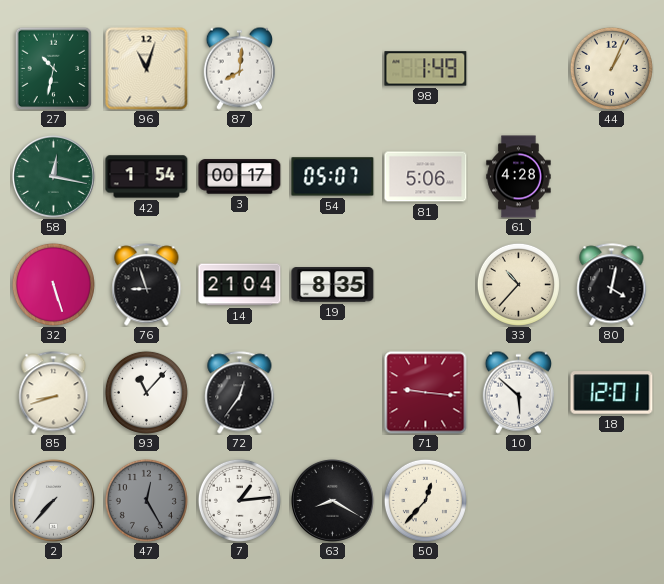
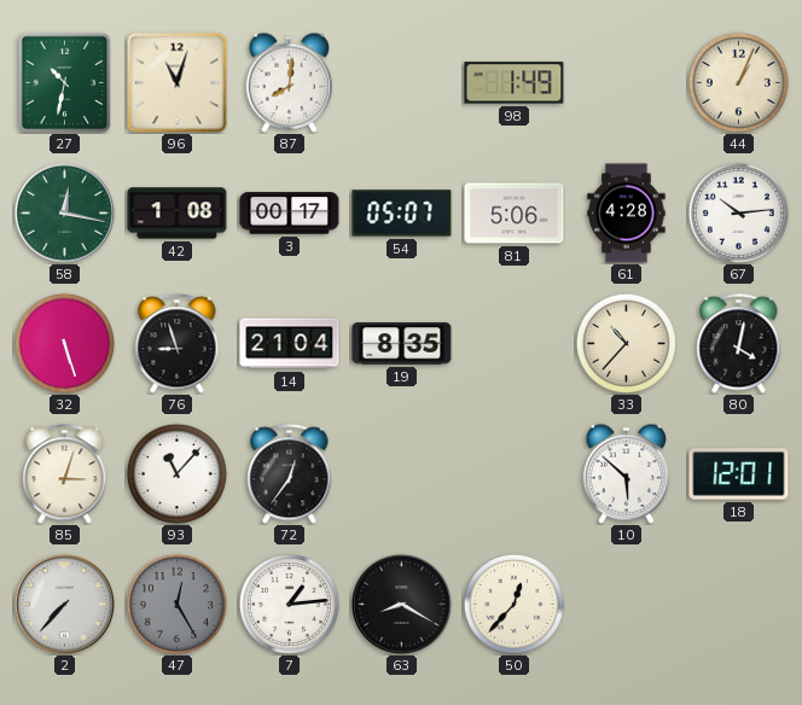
42: 1:54 -> 1:08
67: none -> 10:14
85: 8:42 -> 3:03
71: 9:16 -> none
